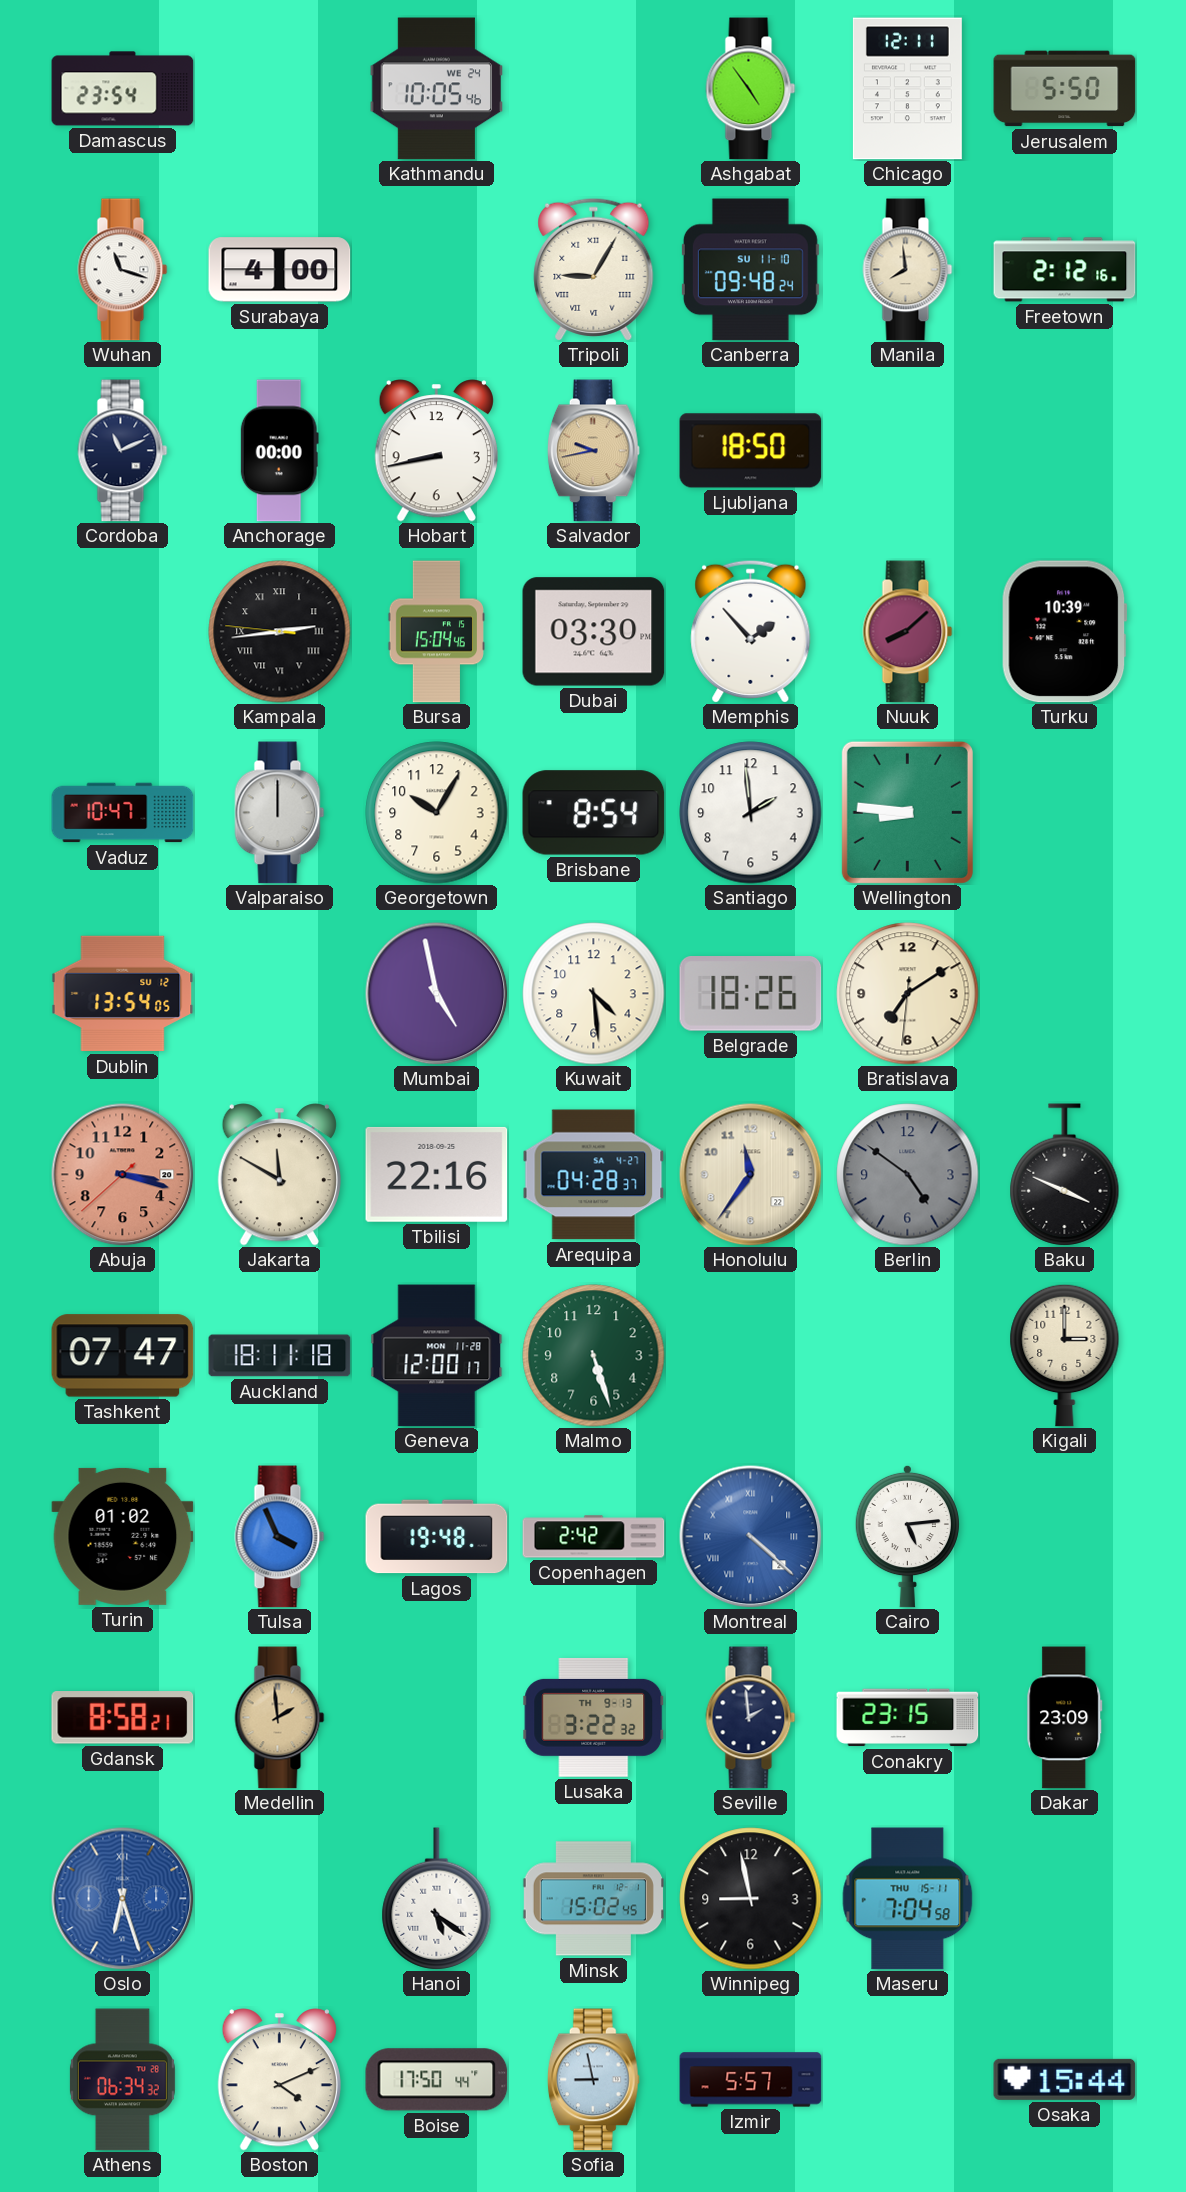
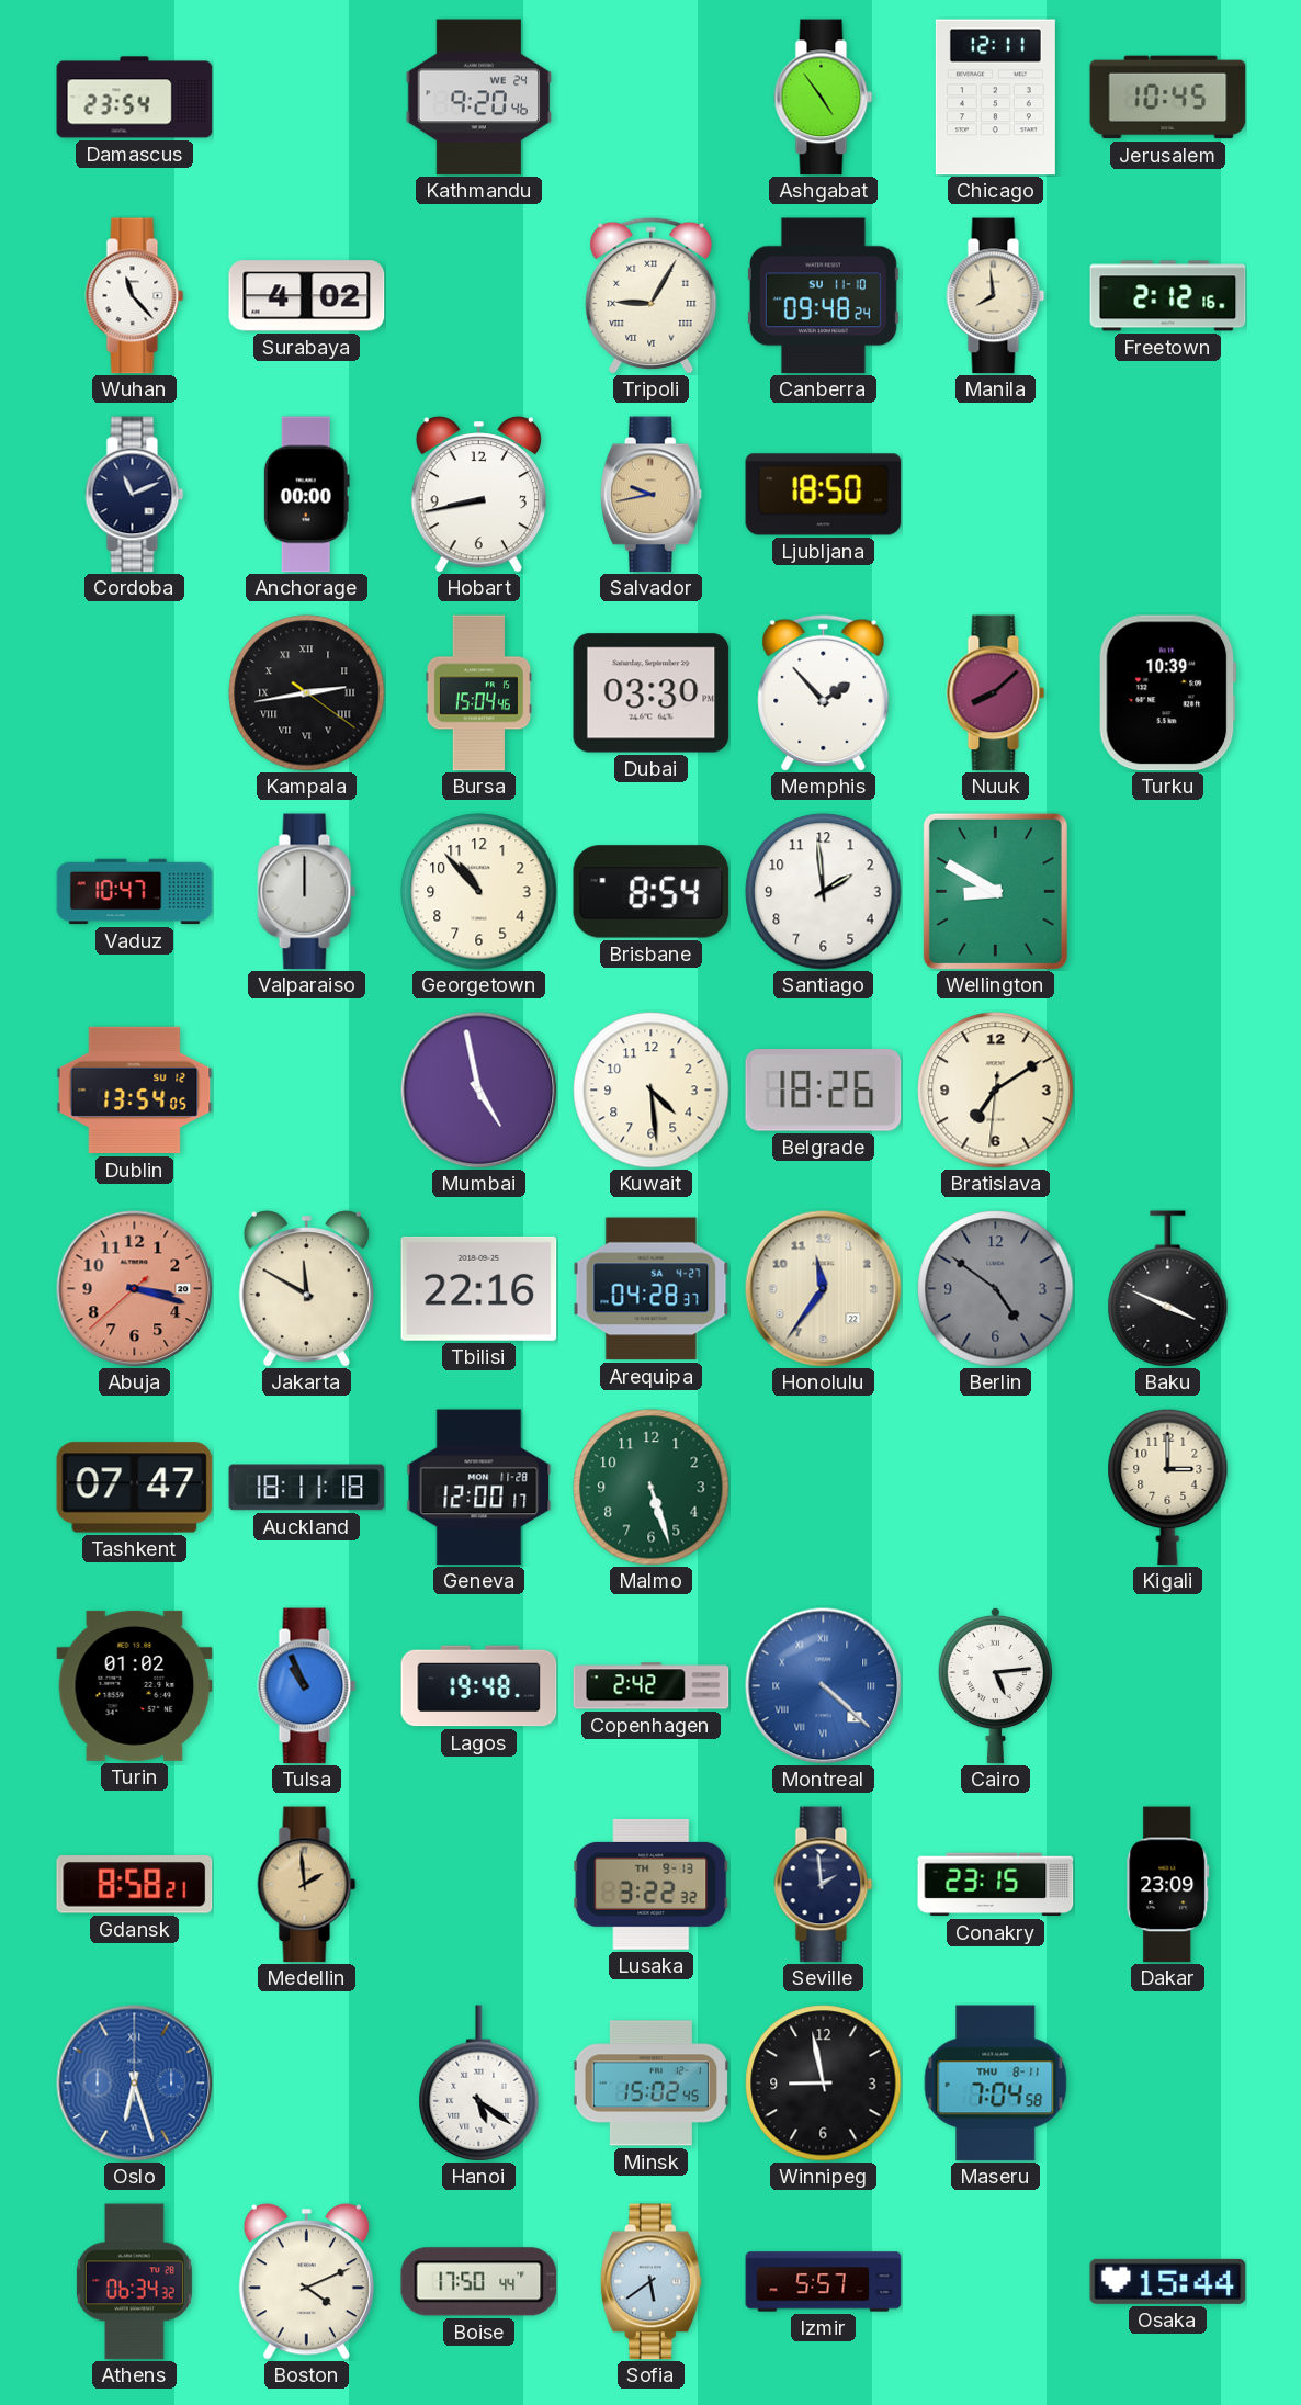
Kathmandu: 10:05 -> 9:20
Jerusalem: 5:50 -> 10:45
Wuhan: 11:18 -> 11:23
Surabaya: 4:00 -> 4:02
Kampala: 2:43:46 -> 2:43:21
Georgetown: 10:05 -> 10:53
Wellington: 8:46 -> 8:50
Tulsa: 3:56 -> 10:56
Maseru date: THU 15-11 -> THU 8-11
Sofia: 8:58 -> 5:39
